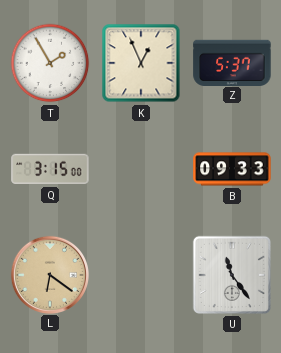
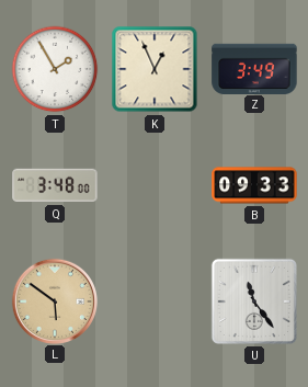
Z: 5:37 -> 3:49
Q: 3:15 -> 3:48
L: 6:21 -> 5:51
